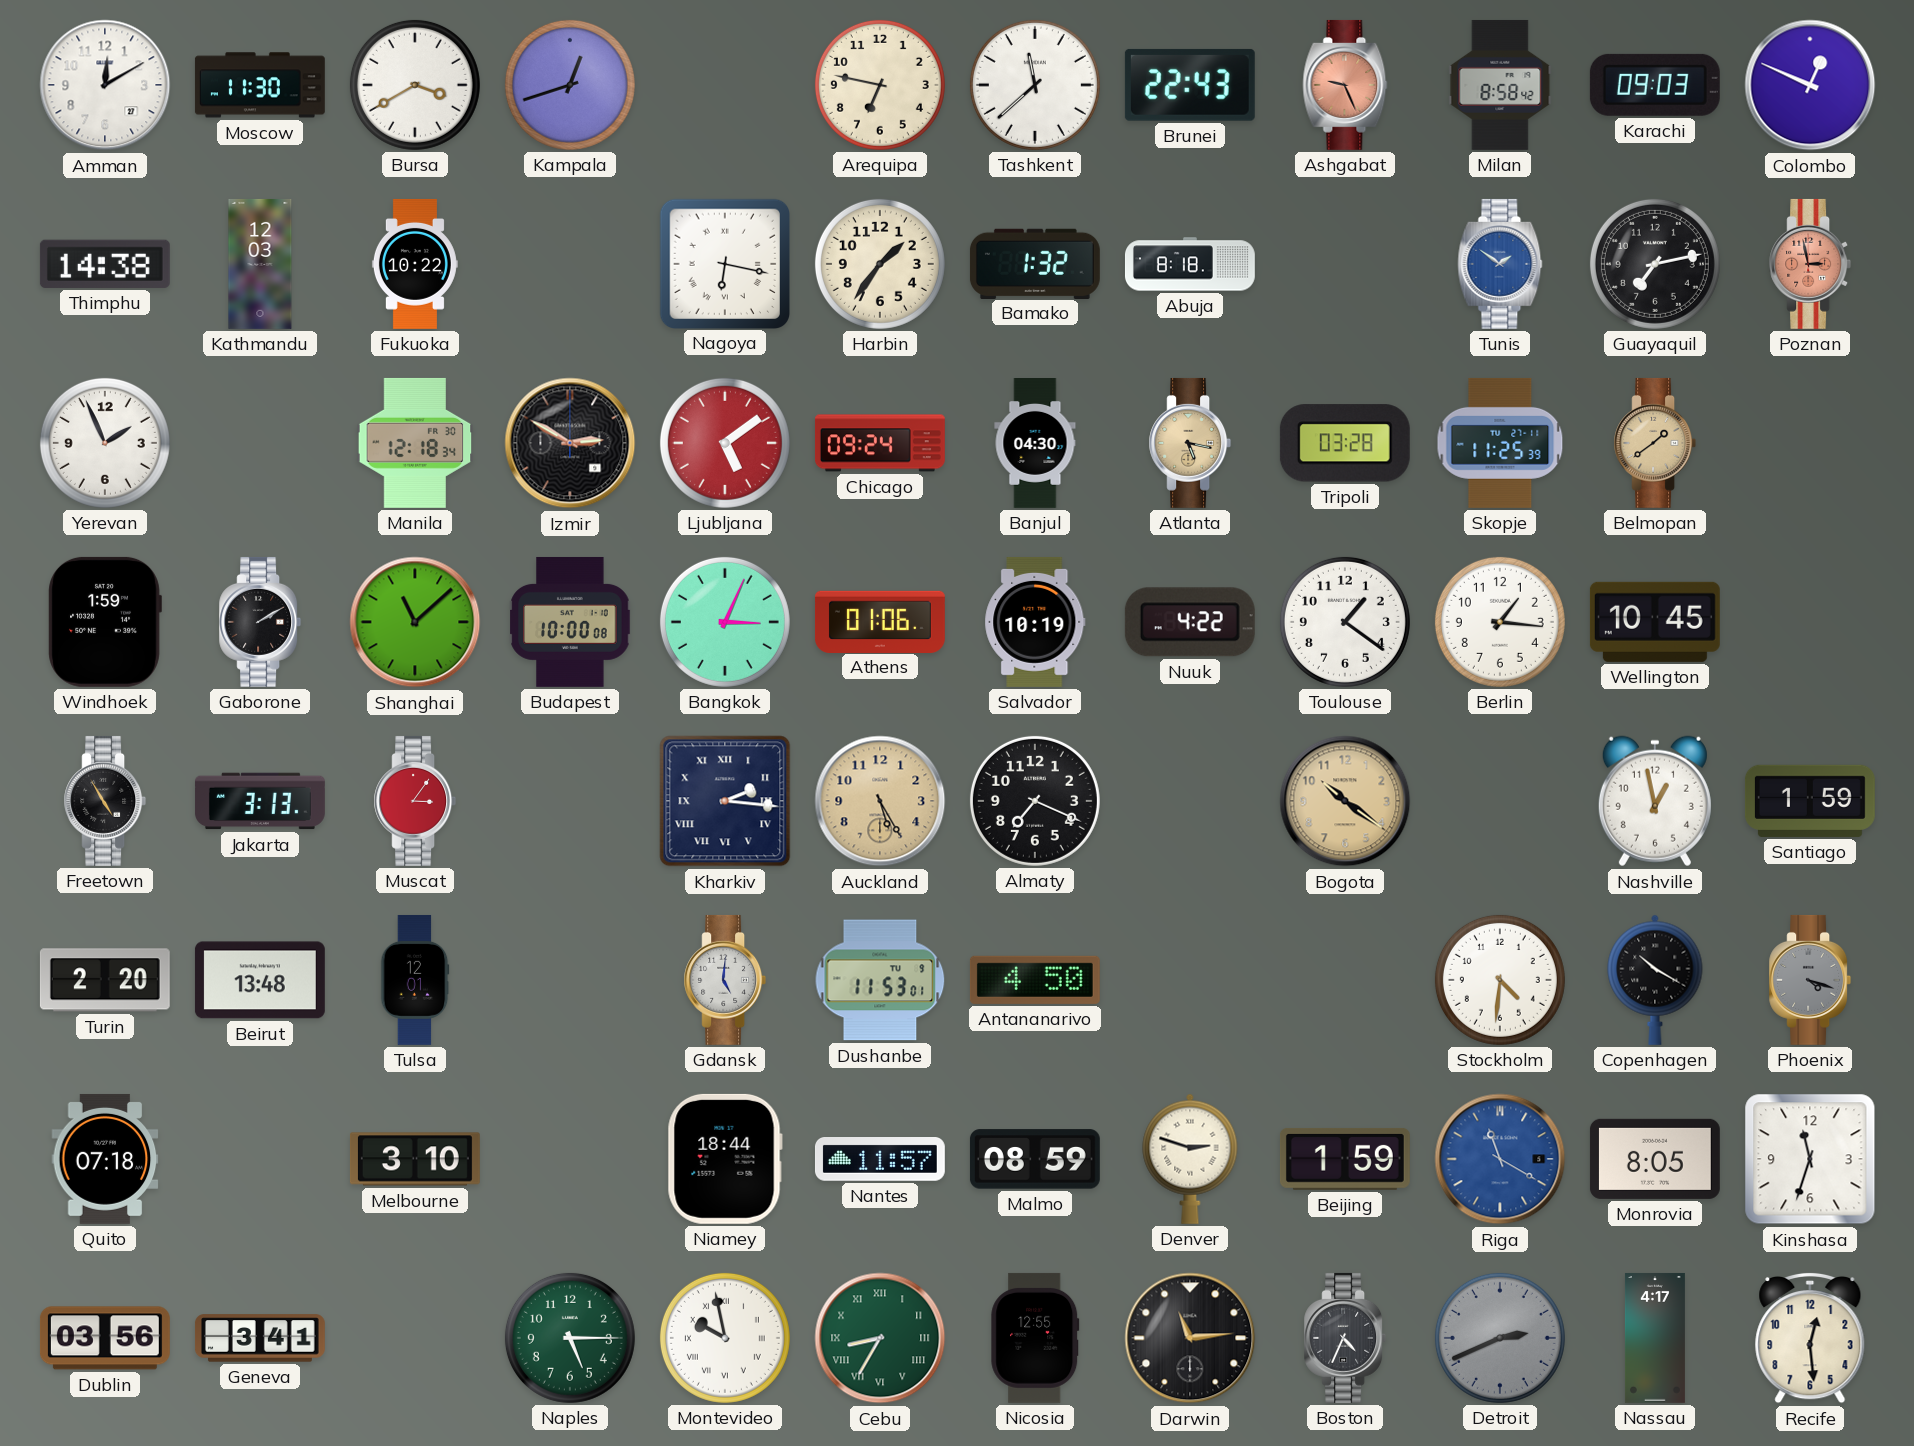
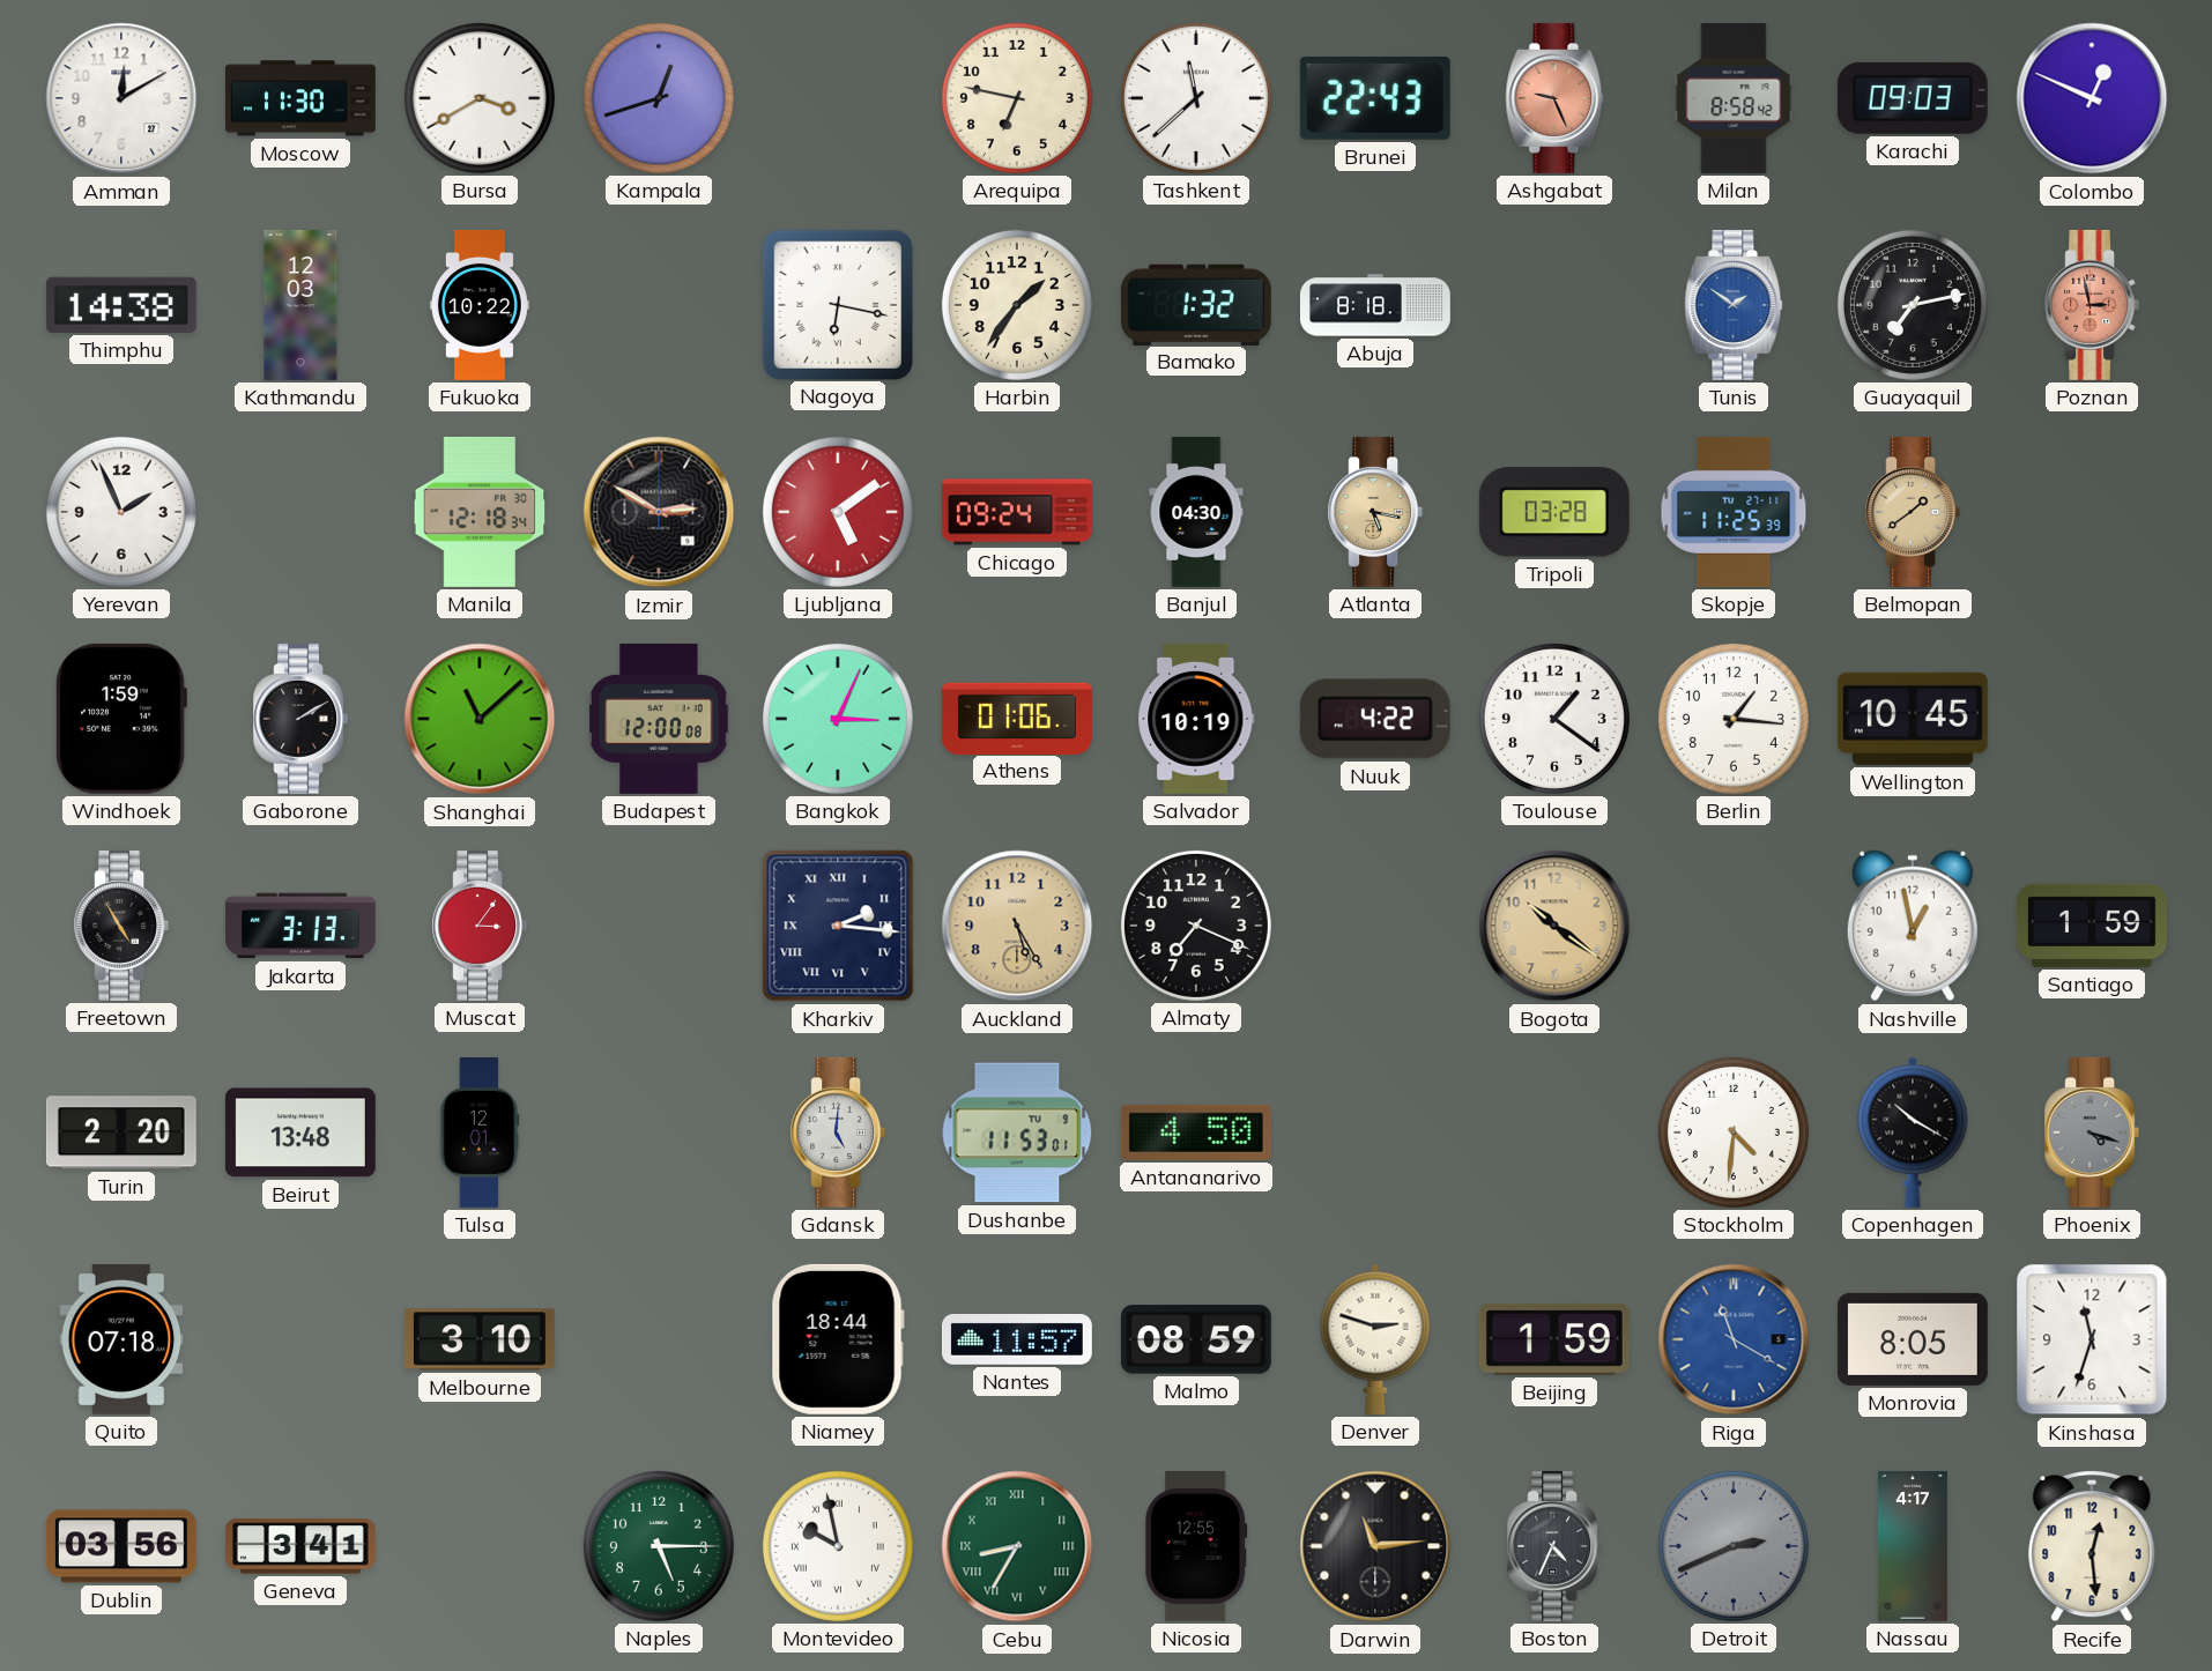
Budapest: 10:00 -> 12:00
